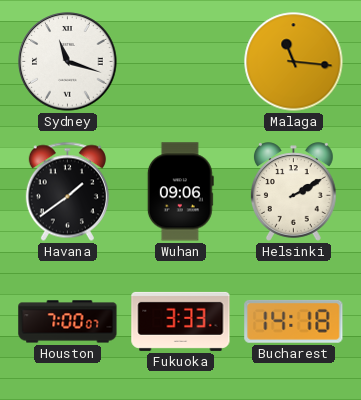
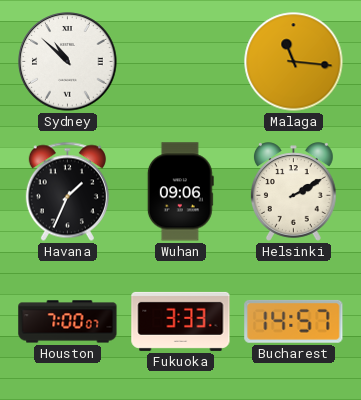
Sydney: 11:18 -> 10:52
Havana: 1:39 -> 1:34
Bucharest: 14:18 -> 14:57
